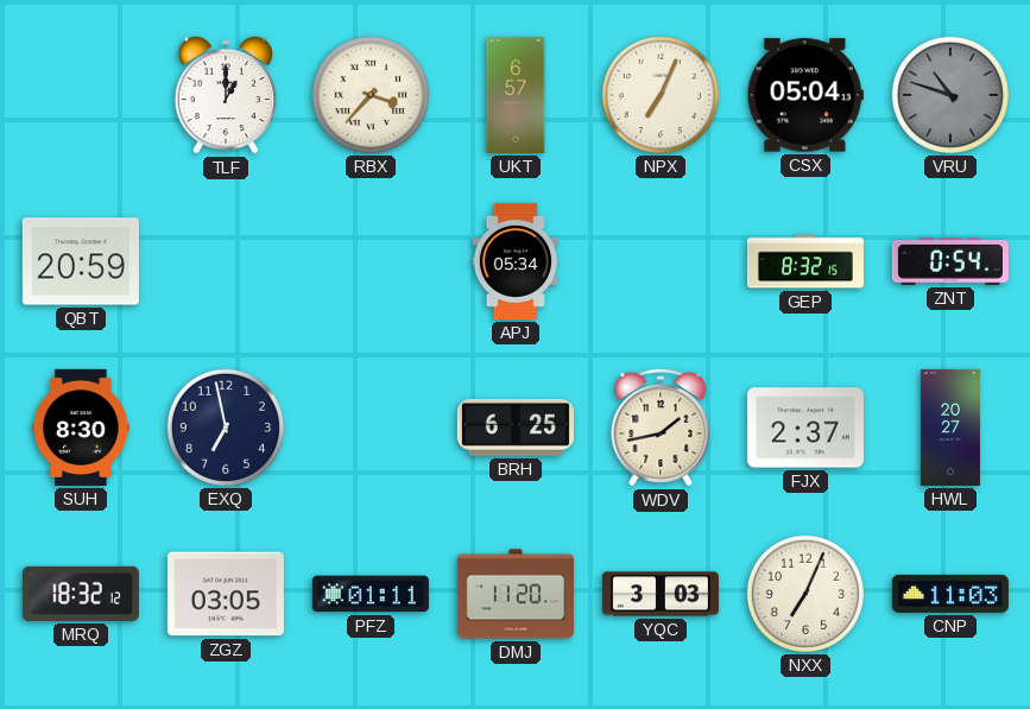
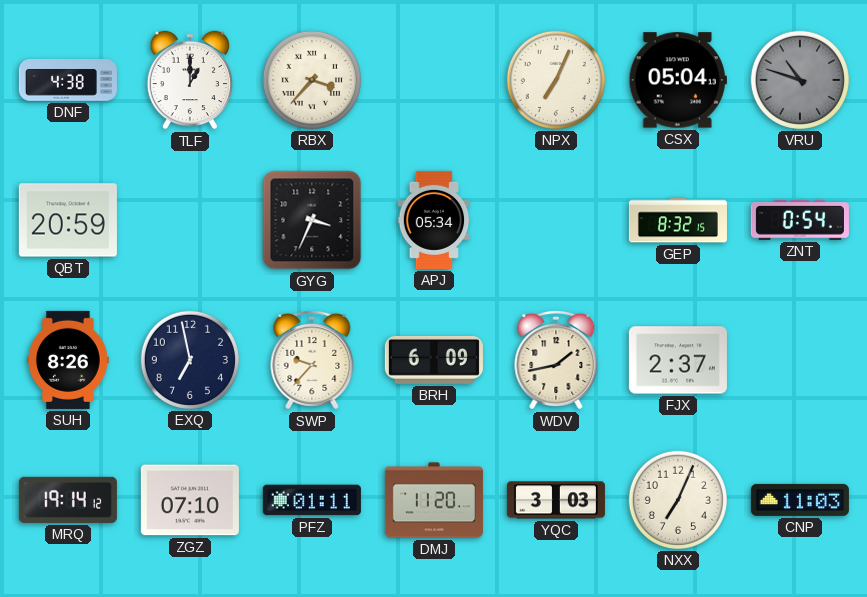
DNF: none -> 4:38
UKT: 6:57 -> none
GYG: none -> 3:34
SUH: 8:30 -> 8:26
SWP: none -> 9:37
BRH: 6:25 -> 6:09
HWL: 20:27 -> none
MRQ: 18:32 -> 19:14
ZGZ: 03:05 -> 07:10
